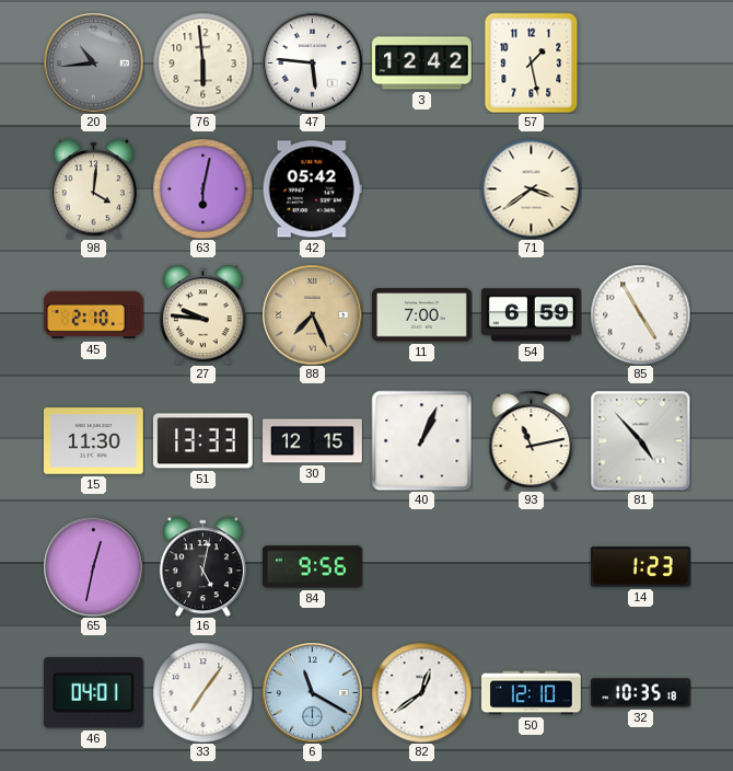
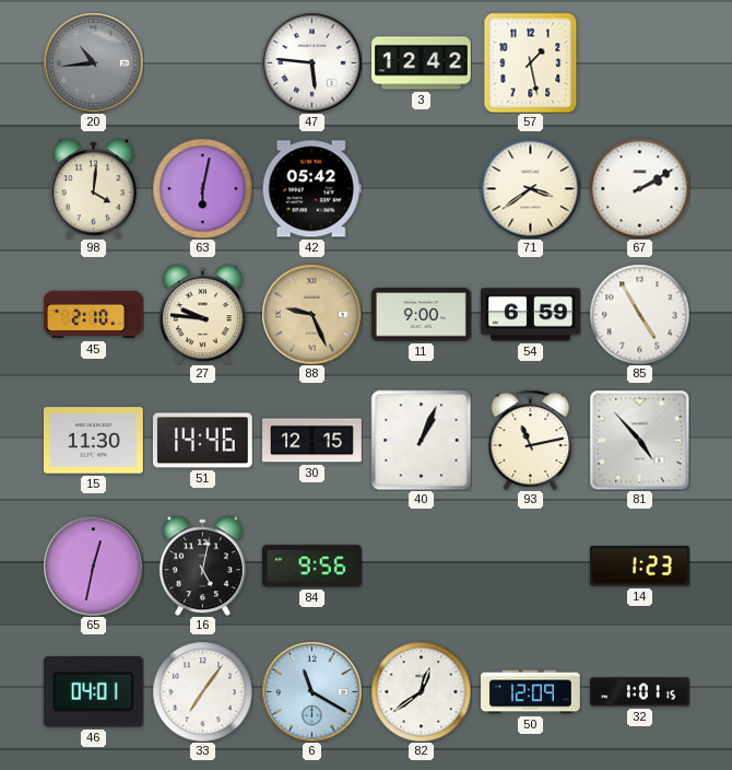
76: 5:59 -> none
67: none -> 2:10
88: 7:26 -> 9:26
11: 7:00 -> 9:00
51: 13:33 -> 14:46
50: 12:10 -> 12:09
32: 10:35 -> 1:01
